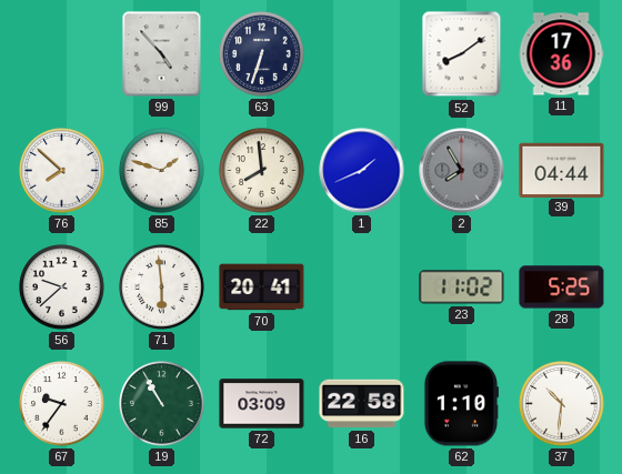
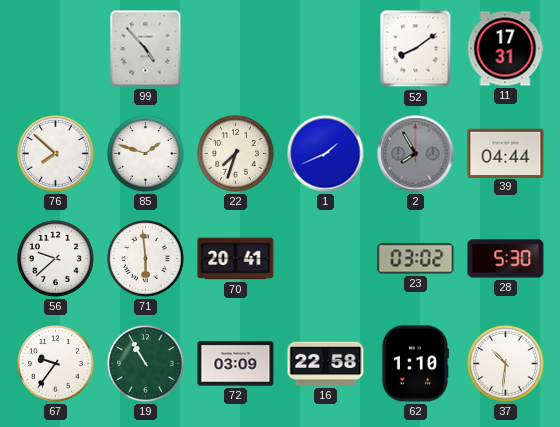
63: 6:33 -> none
11: 17:36 -> 17:31
22: 7:59 -> 7:33
23: 11:02 -> 03:02
28: 5:25 -> 5:30
